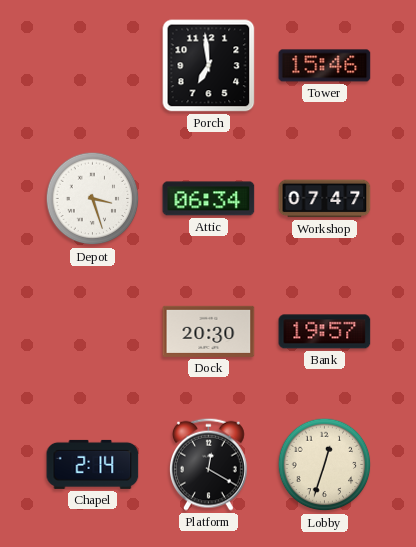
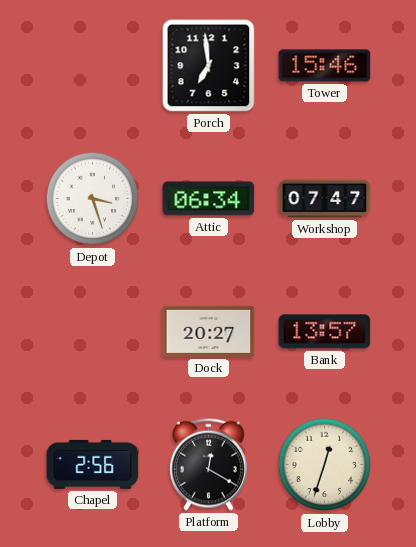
Dock: 20:30 -> 20:27
Bank: 19:57 -> 13:57
Chapel: 2:14 -> 2:56
